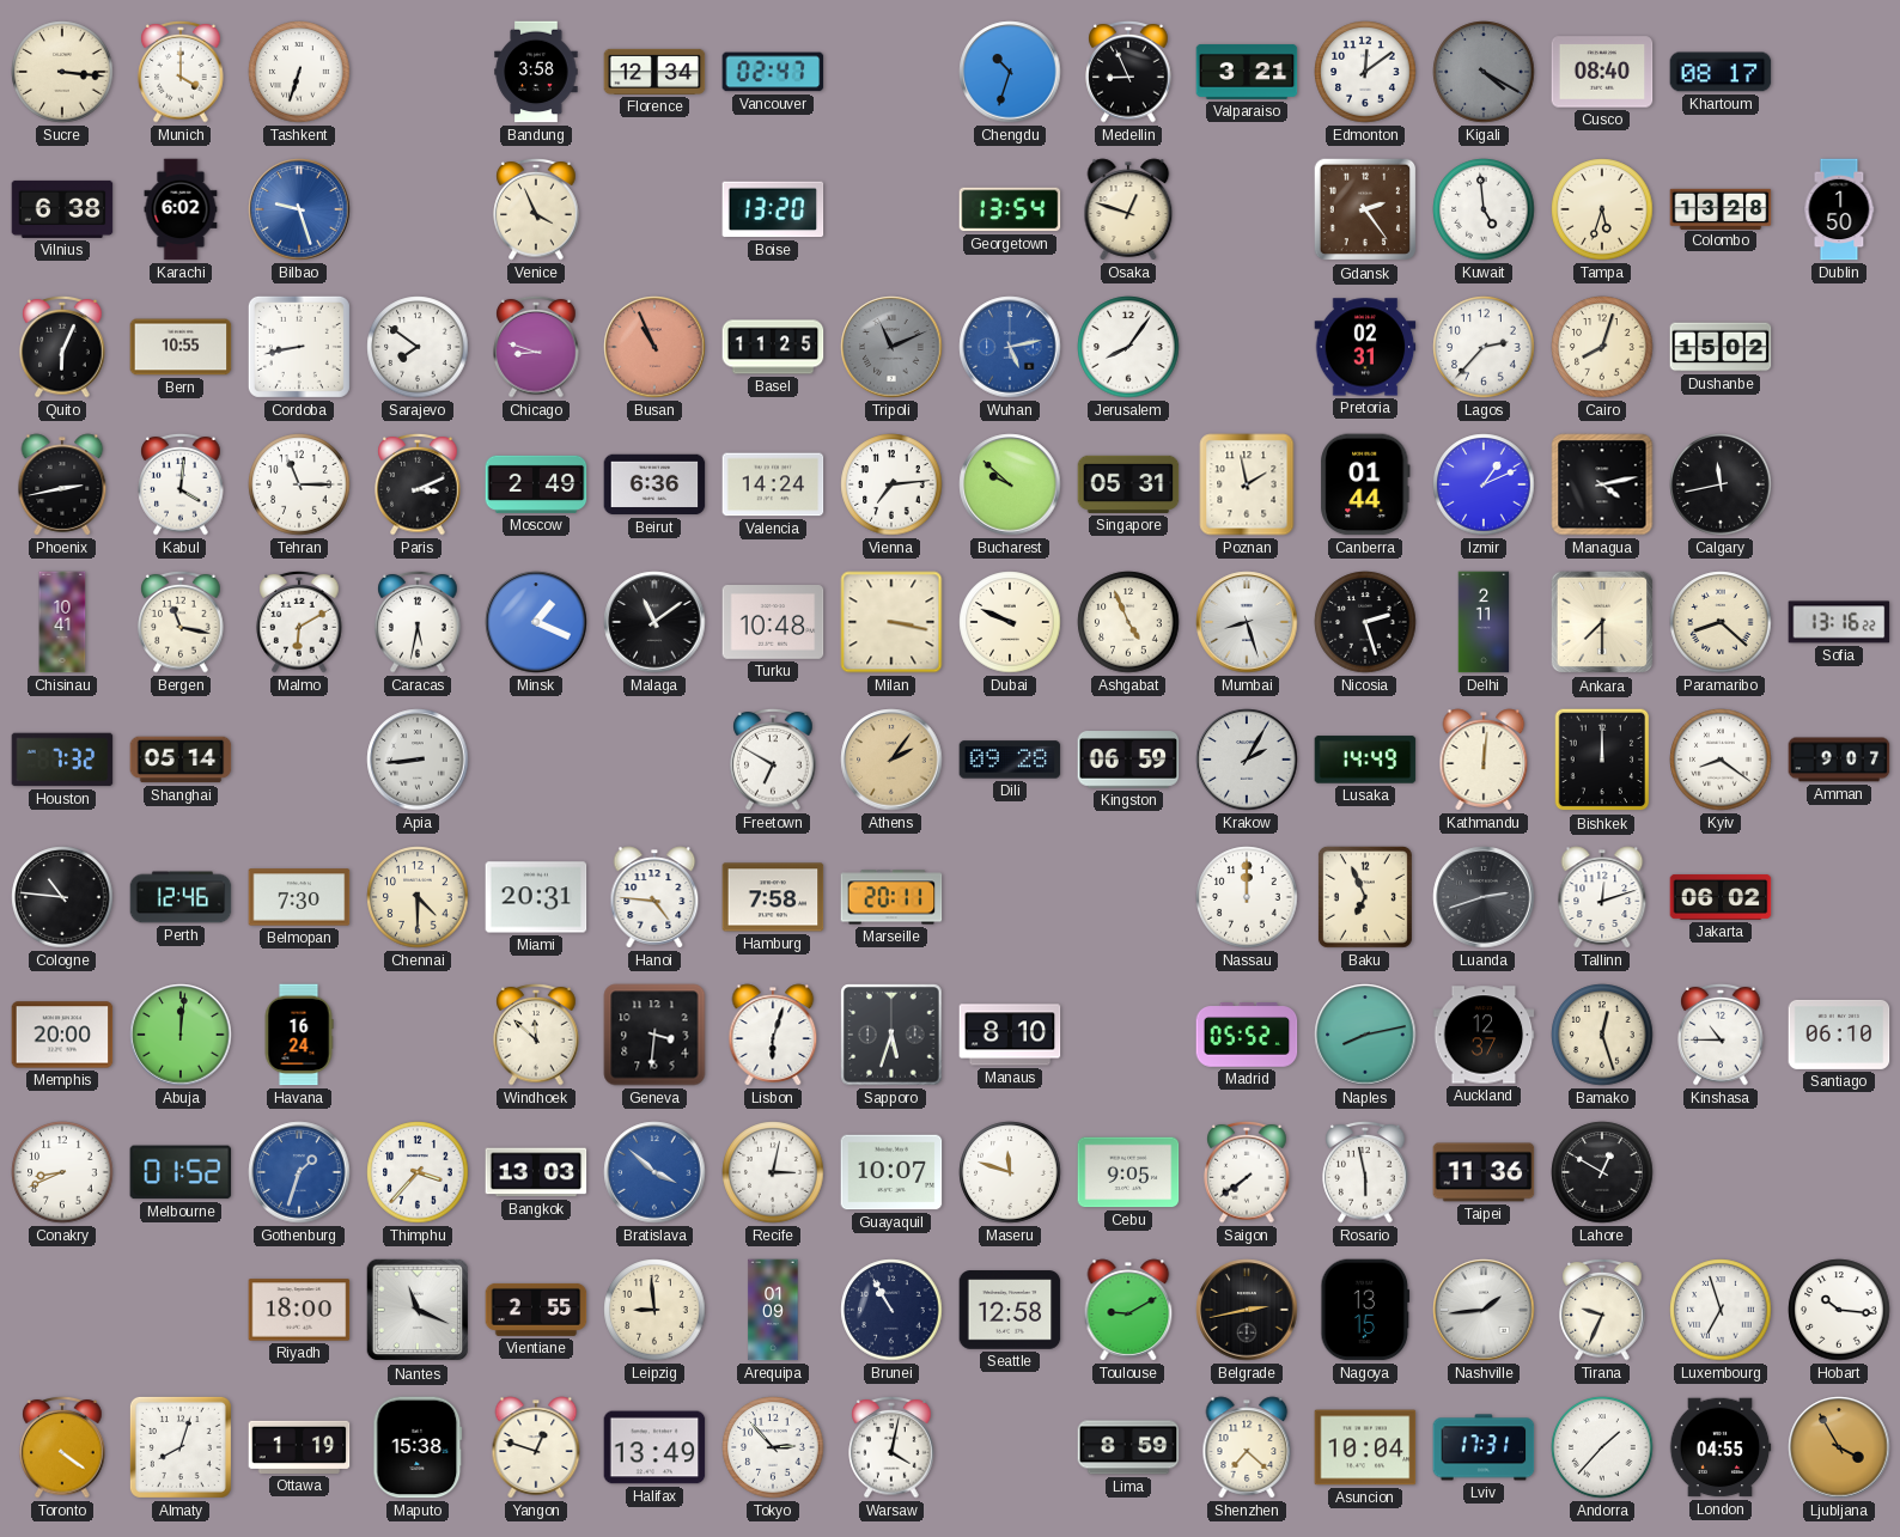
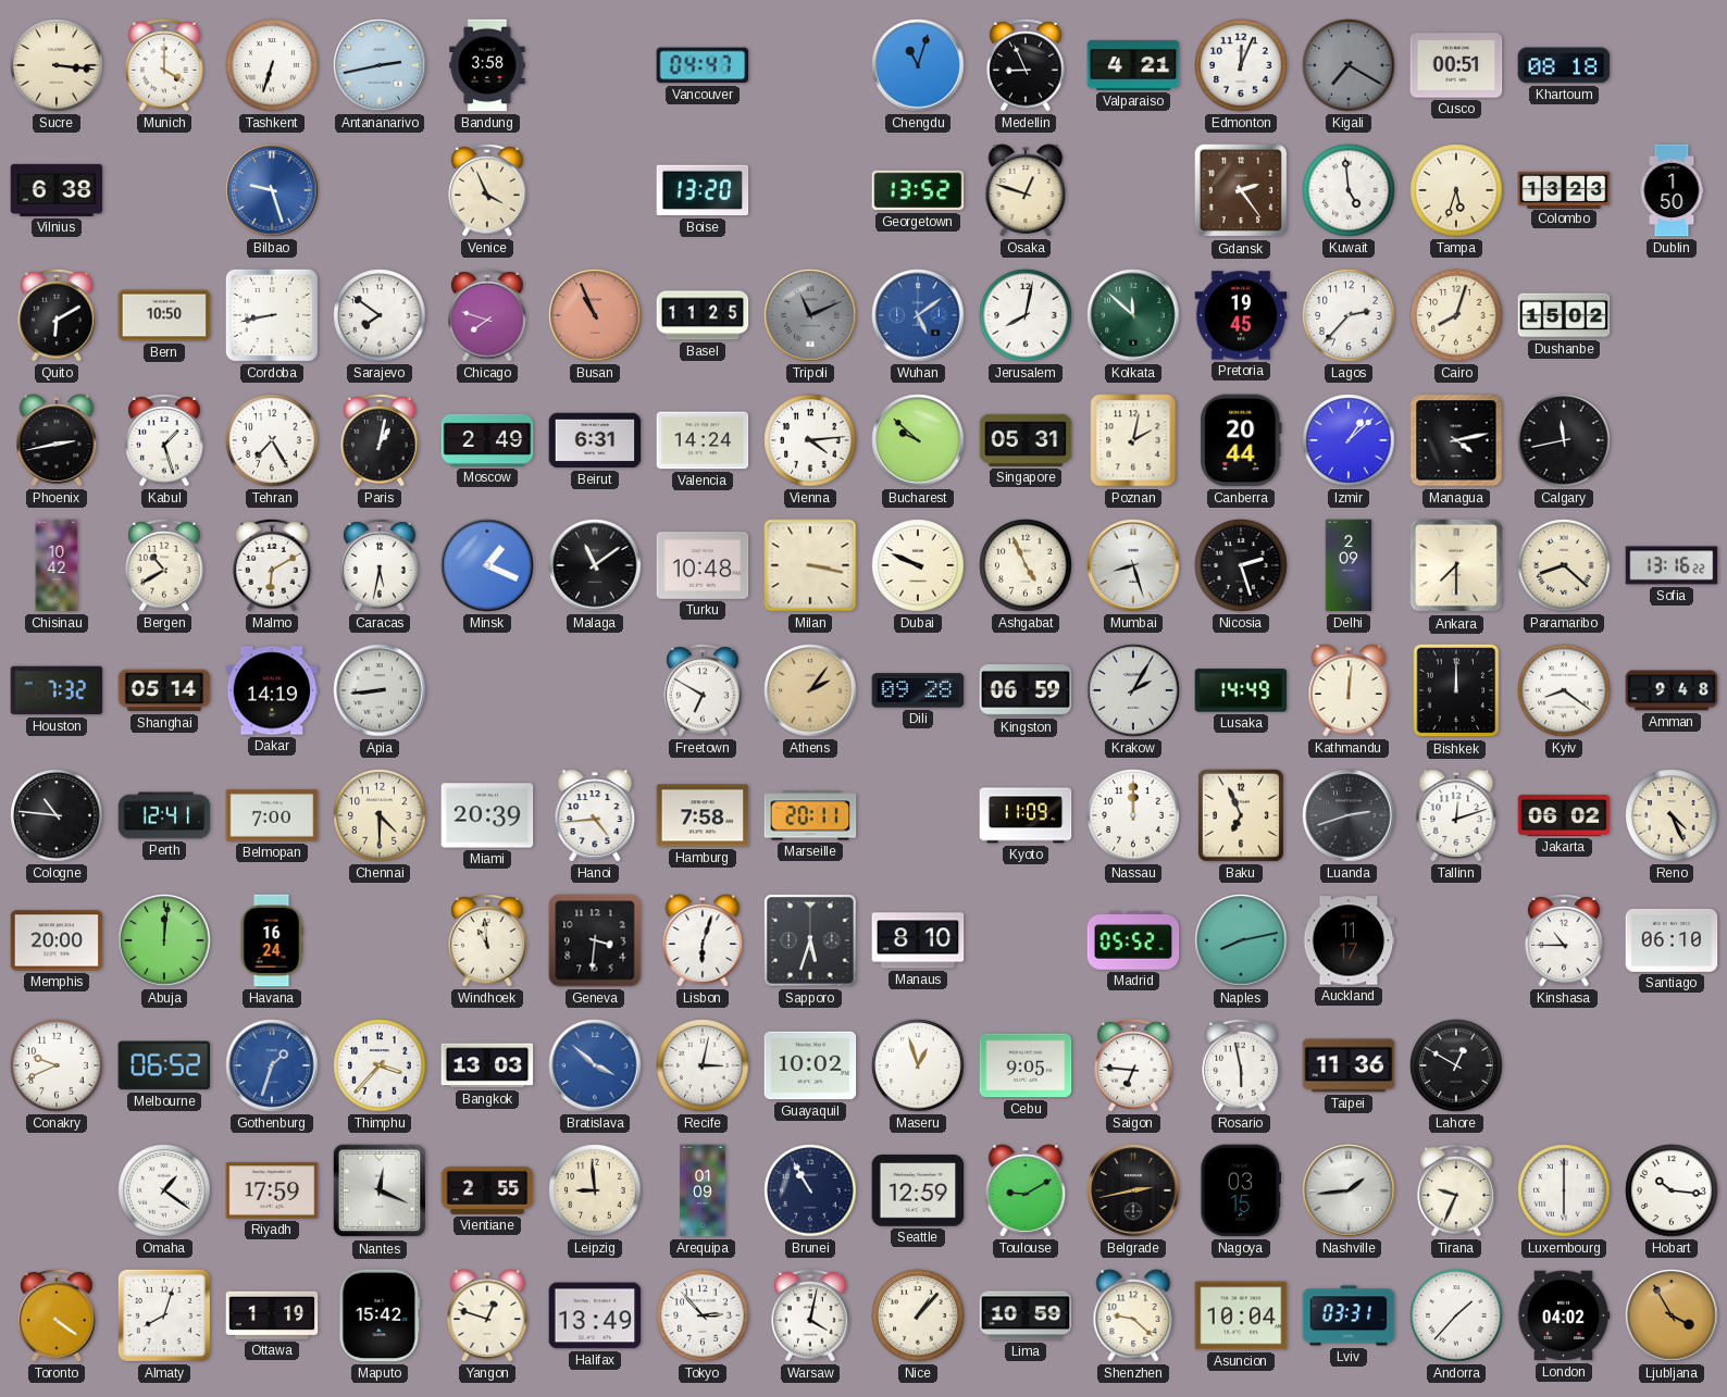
Antananarivo: none -> 2:43
Florence: 12:34 -> none
Vancouver: 02:47 -> 04:47
Chengdu: 10:33 -> 11:03
Valparaiso: 3:21 -> 4:21
Edmonton: 12:09 -> 12:04
Kigali: 4:20 -> 7:20
Cusco: 08:40 -> 00:51
Khartoum: 08:17 -> 08:18
Karachi: 6:02 -> none
Georgetown: 13:54 -> 13:52
Colombo: 13:28 -> 13:23
Quito: 6:04 -> 6:10
Bern: 10:55 -> 10:50
Chicago: 8:48 -> 7:48
Wuhan: 5:13 -> 5:09
Jerusalem: 8:06 -> 8:02
Kolkata: none -> 11:52
Pretoria: 02:31 -> 19:45
Kabul: 4:01 -> 1:27
Tehran: 11:15 -> 7:25
Paris: 3:11 -> 1:02
Beirut: 6:36 -> 6:31
Vienna: 7:14 -> 4:14
Poznan: 1:58 -> 2:02
Canberra: 01:44 -> 20:44
Izmir: 1:11 -> 1:08
Chisinau: 10:41 -> 10:42
Bergen: 11:17 -> 10:40
Delhi: 2:11 -> 2:09
Dakar: none -> 14:19
Amman: 9:07 -> 9:48
Perth: 12:46 -> 12:41
Belmopan: 7:30 -> 7:00
Miami: 20:31 -> 20:39
Hanoi: 4:46 -> 4:44
Kyoto: none -> 11:09
Reno: none -> 4:26
Windhoek: 11:52 -> 10:59
Auckland: 12:37 -> 11:17
Bamako: 12:27 -> none
Conakry: 8:41 -> 9:41
Melbourne: 01:52 -> 06:52
Guayaquil: 10:07 -> 10:02
Maseru: 11:48 -> 12:57
Saigon: 7:39 -> 6:46
Omaha: none -> 1:21
Riyadh: 18:00 -> 17:59
Nantes: 11:19 -> 12:19
Seattle: 12:58 -> 12:59
Nagoya: 13:15 -> 03:15
Luxembourg: 6:57 -> 6:00
Maputo: 15:38 -> 15:42
Nice: none -> 1:07
Lima: 8:59 -> 10:59
Shenzhen: 7:22 -> 9:22
Lviv: 17:31 -> 03:31
London: 04:55 -> 04:02
